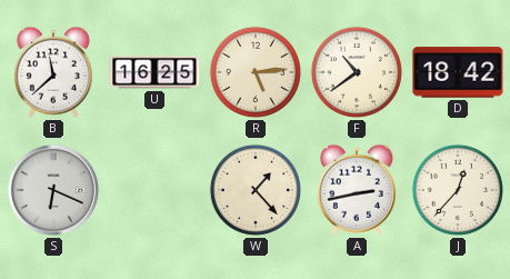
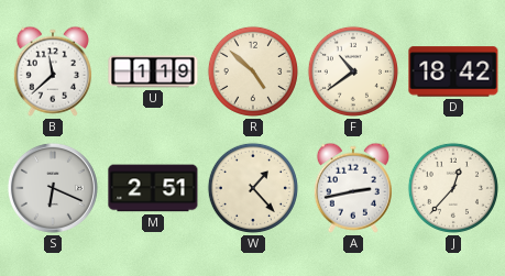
U: 16:25 -> 1:19
R: 5:14 -> 4:52
M: none -> 2:51
